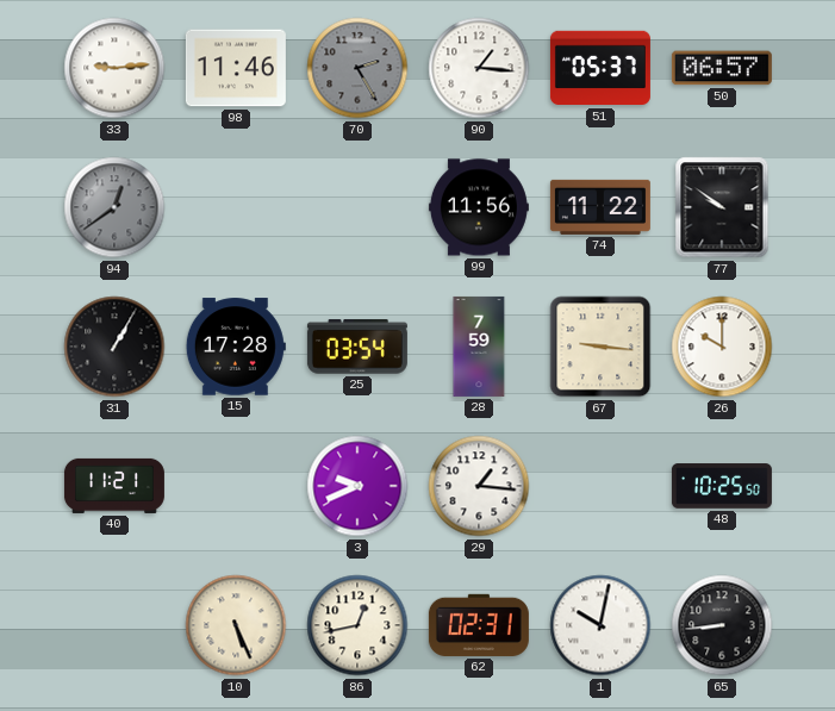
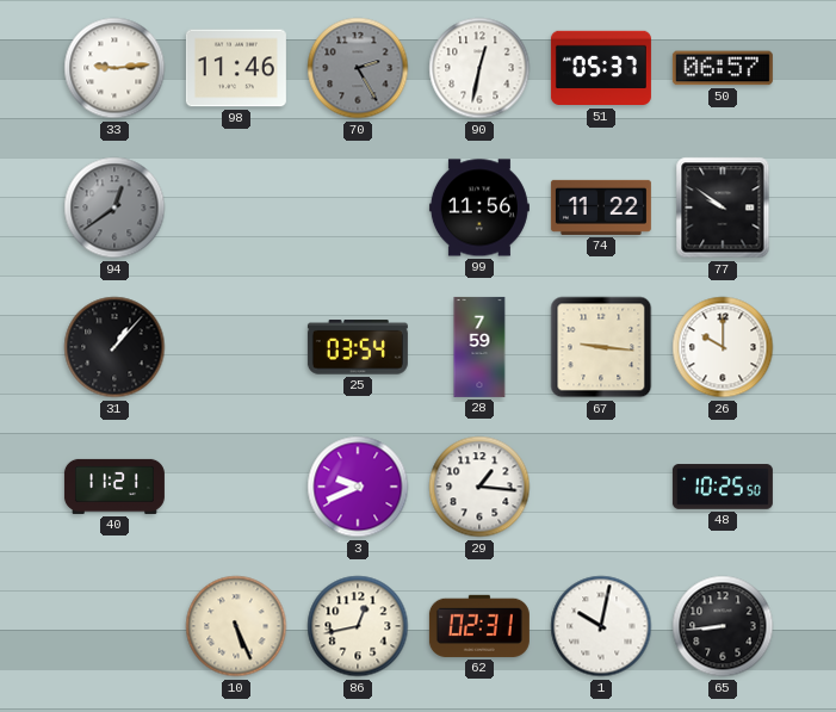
90: 1:16 -> 12:32
31: 1:05 -> 1:07
15: 17:28 -> none
